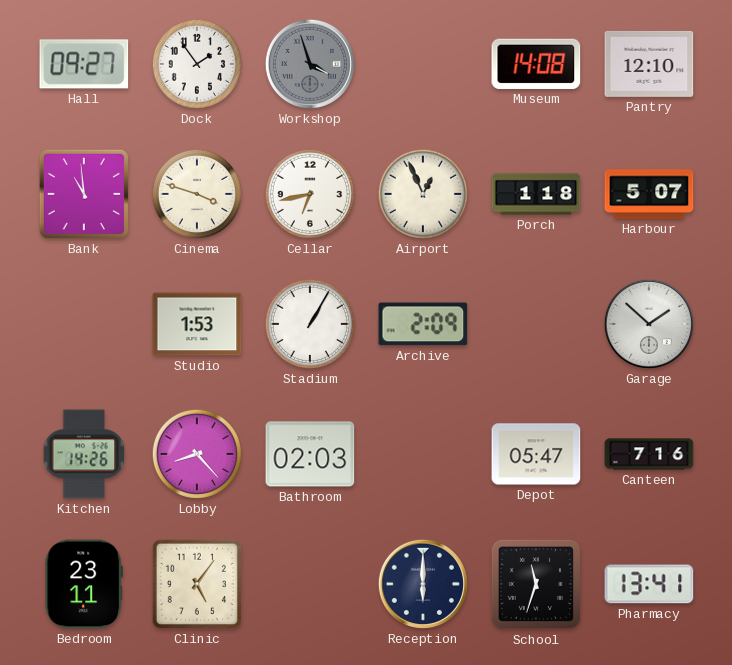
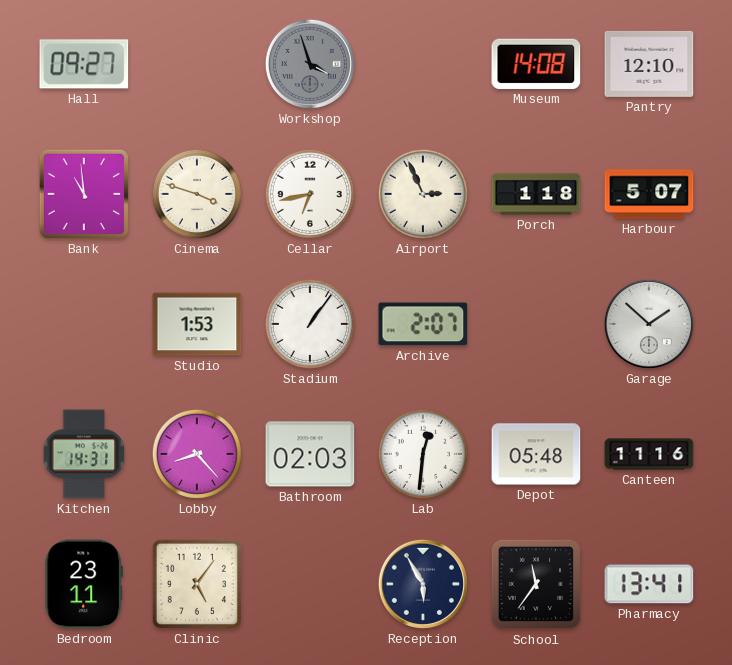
Dock: 1:54 -> none
Airport: 12:56 -> 2:56
Stadium: 1:05 -> 1:06
Archive: 2:09 -> 2:07
Kitchen: 14:26 -> 14:31
Lab: none -> 12:31
Depot: 05:47 -> 05:48
Canteen: 7:16 -> 11:16
Reception: 6:00 -> 5:55
School: 11:33 -> 11:36
